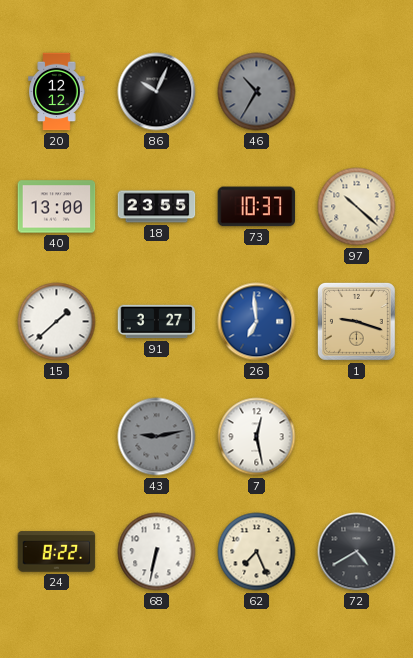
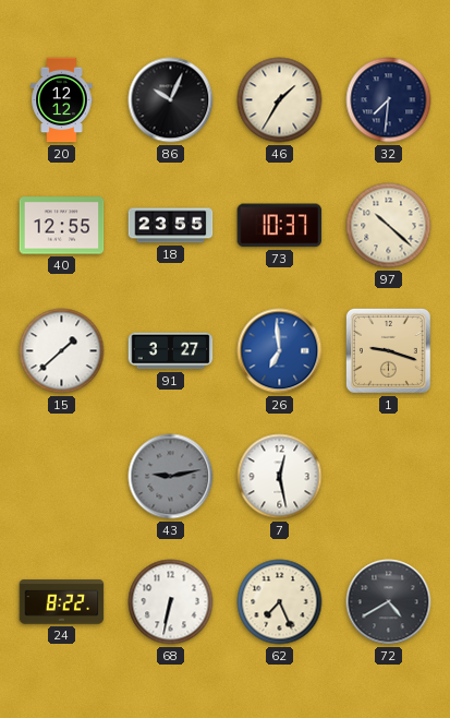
46: 10:35 -> 1:35
46 dial: grey -> cream
32: none -> 7:31
40: 13:00 -> 12:55
